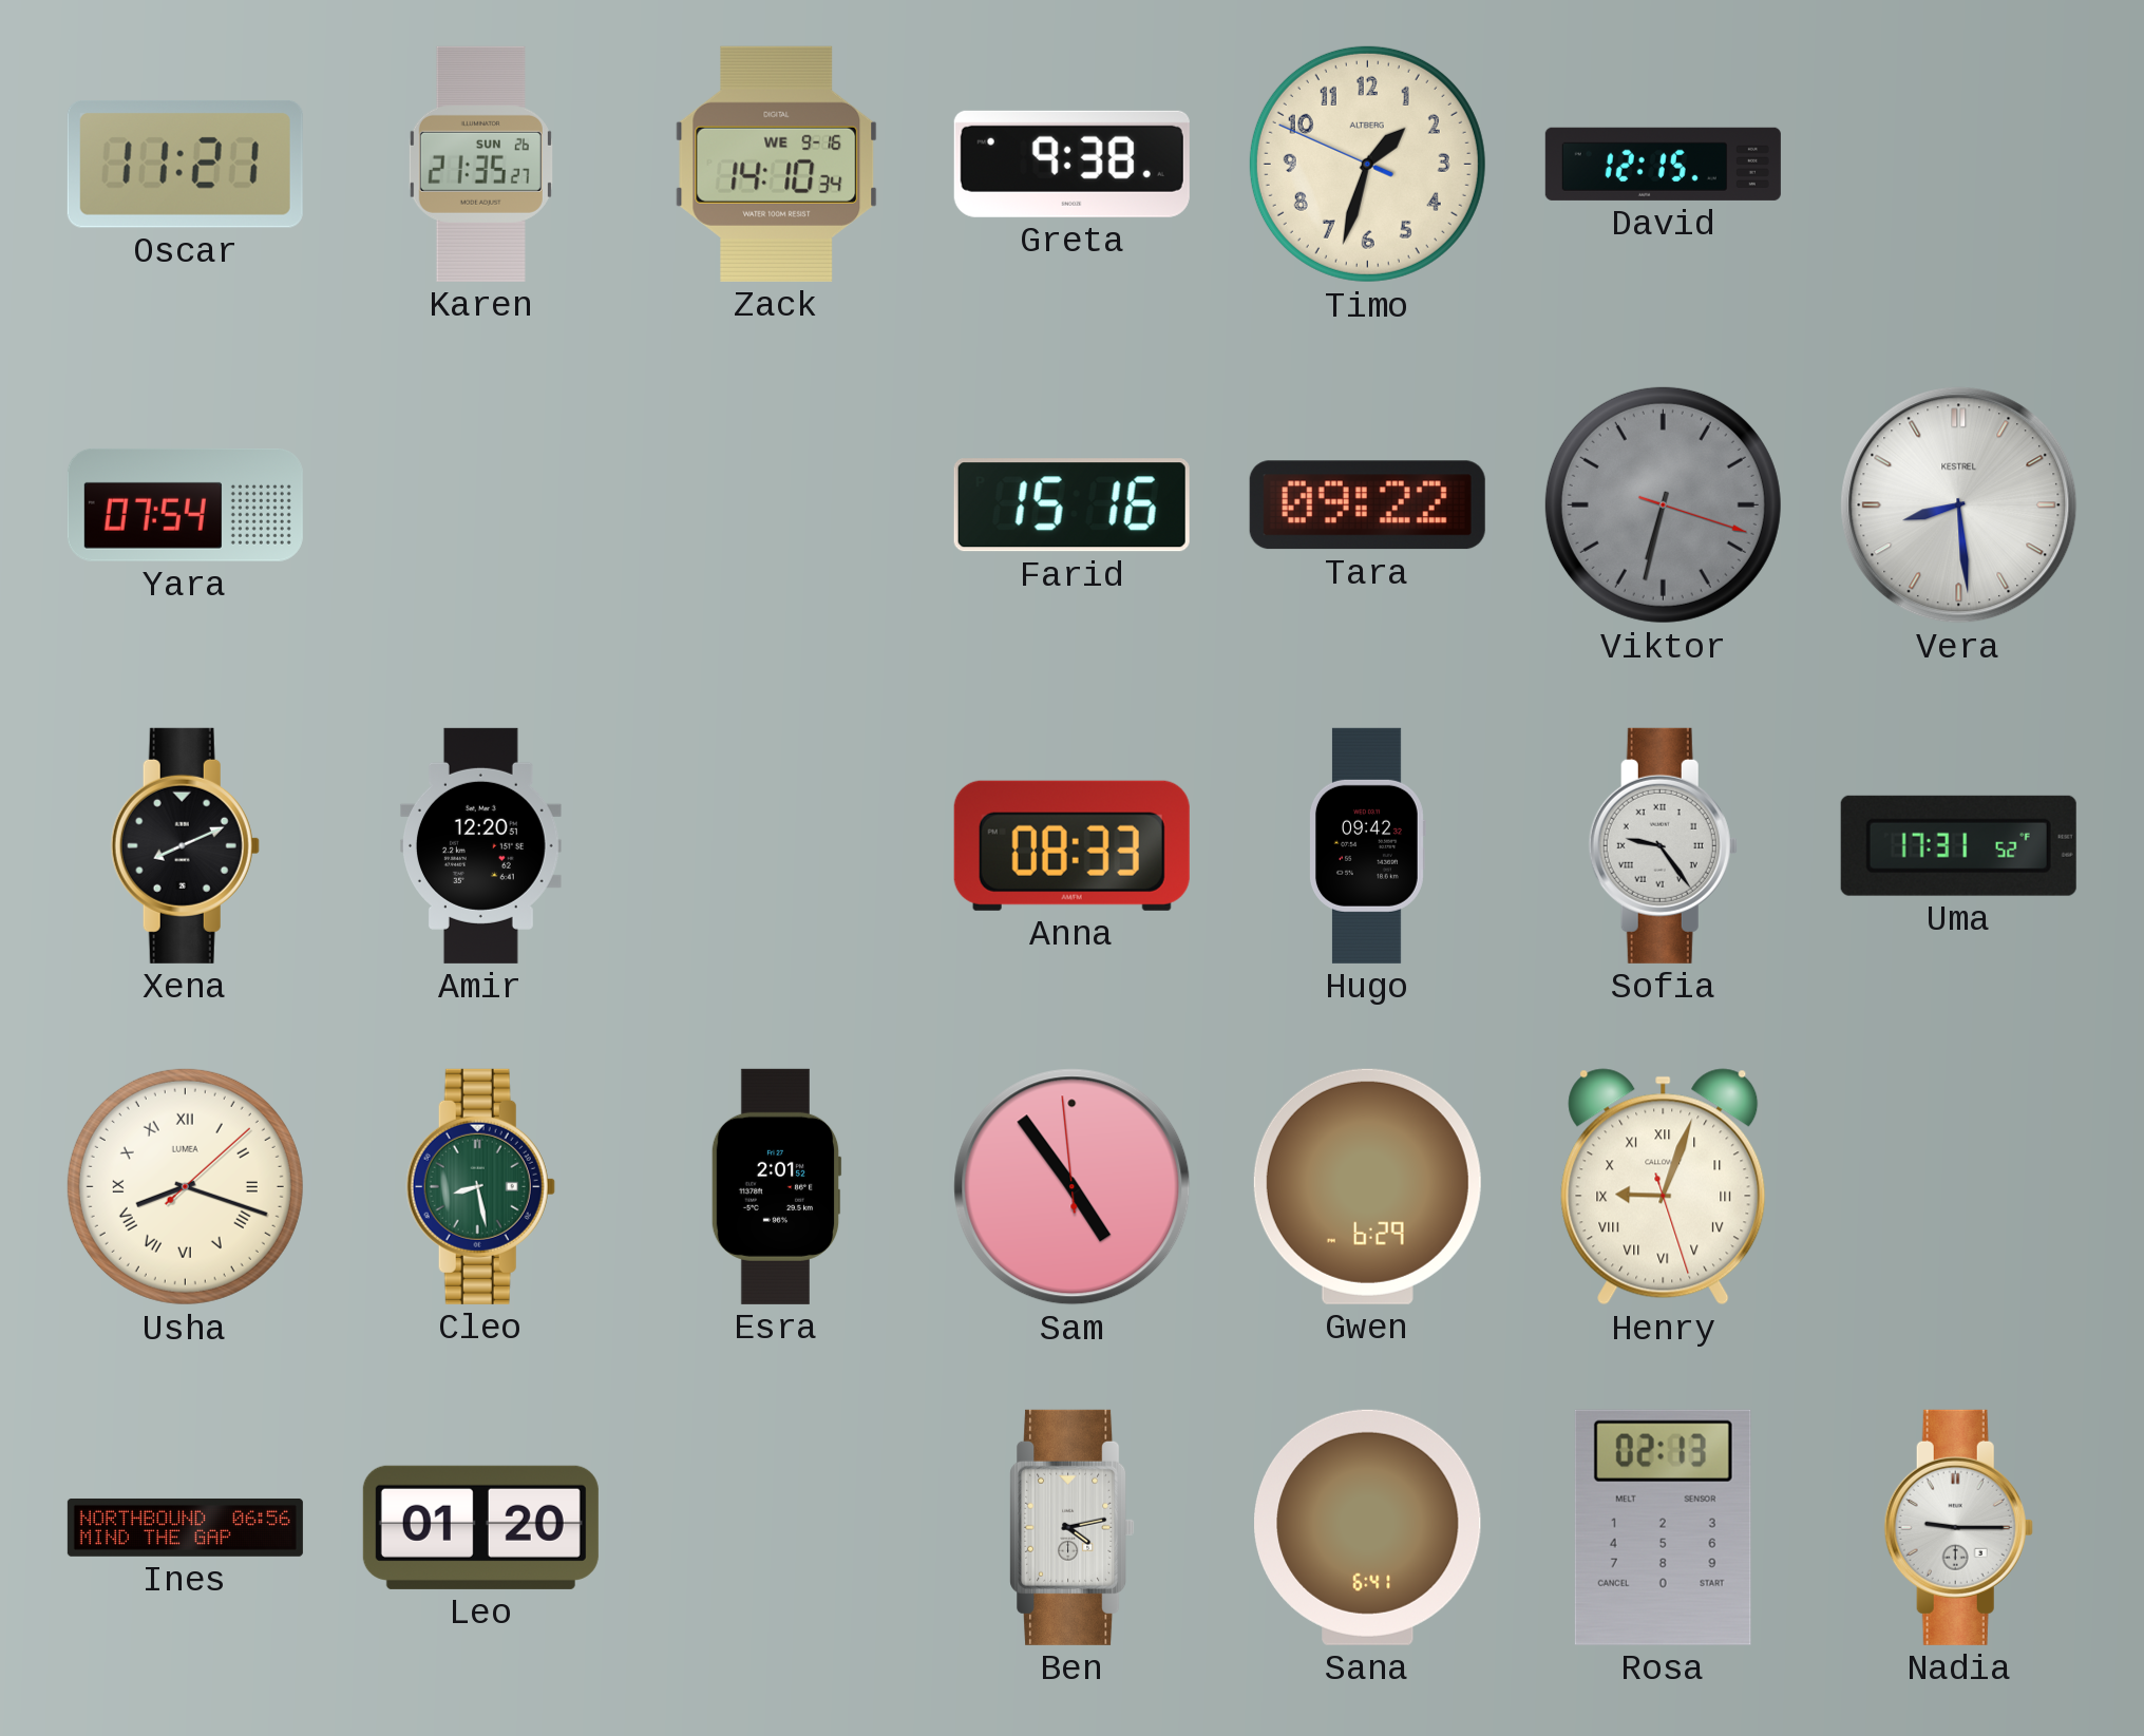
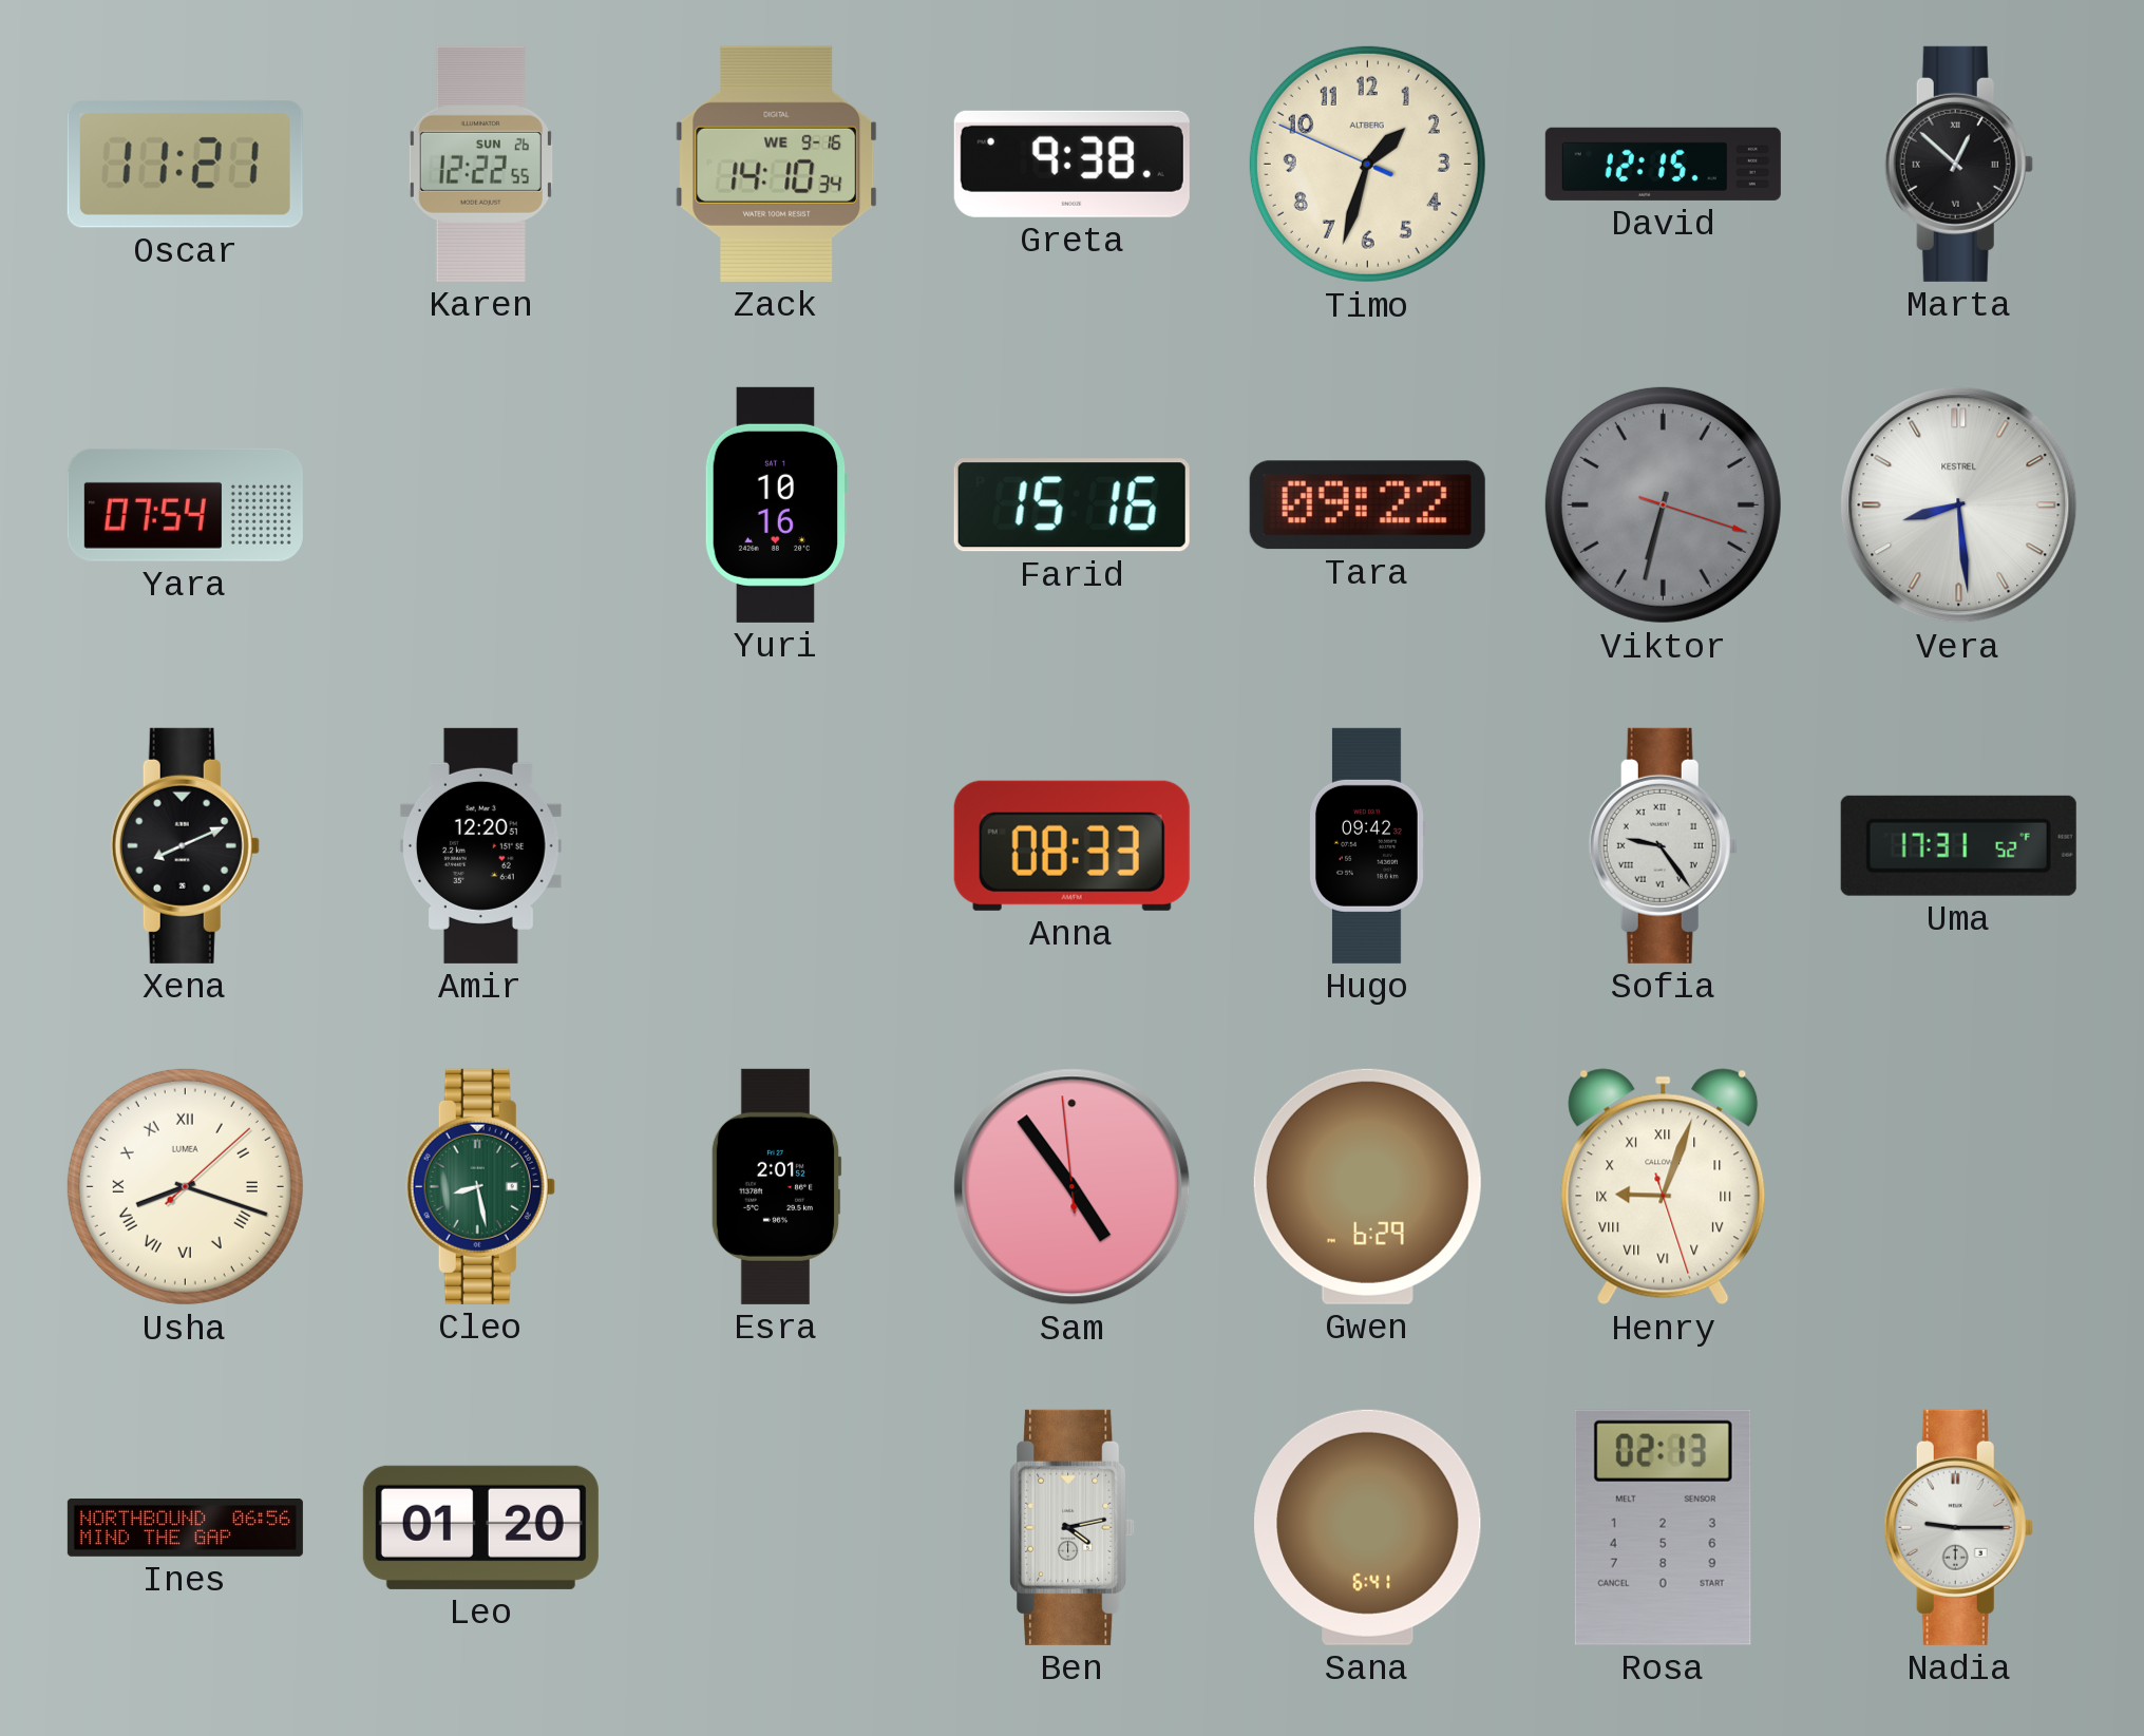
Karen: 21:35 -> 12:22
Marta: none -> 12:52
Yuri: none -> 10:16
